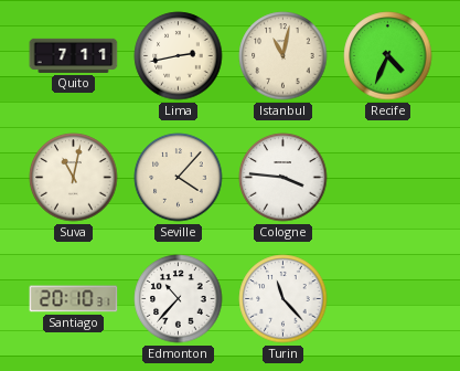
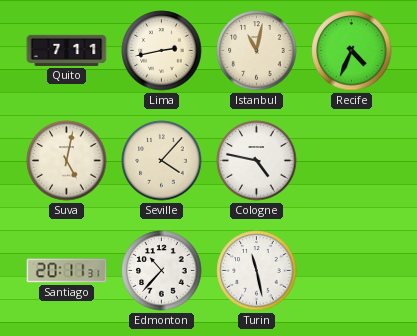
Suva: 11:02 -> 5:02
Cologne: 3:46 -> 4:47
Santiago: 20:10 -> 20:11
Turin: 11:23 -> 11:28
